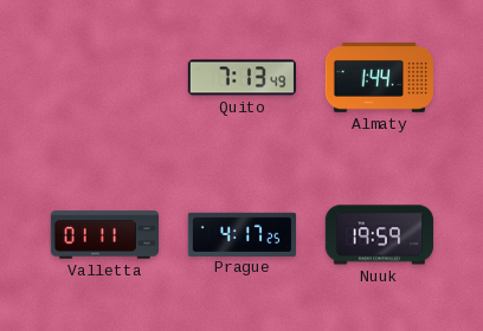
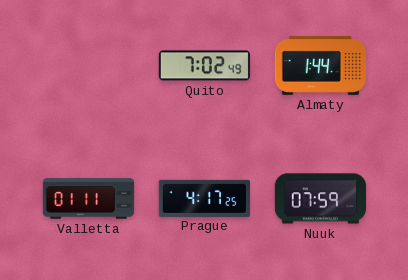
Quito: 7:13 -> 7:02
Nuuk: 19:59 -> 07:59
